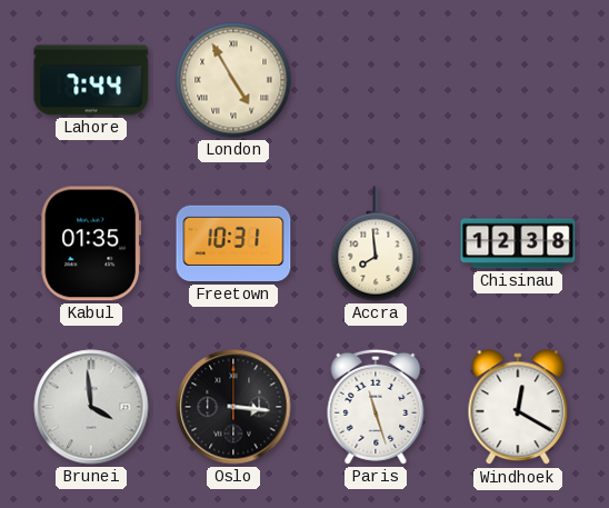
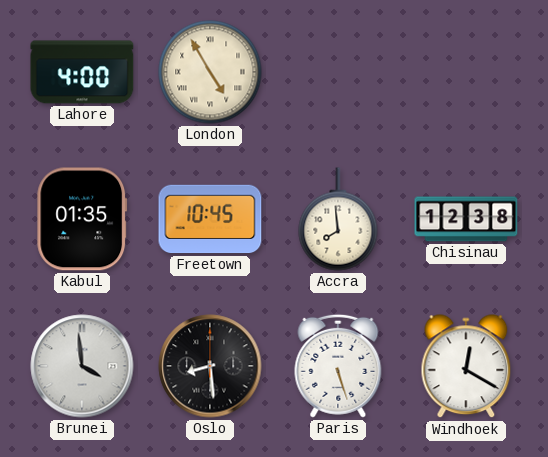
Lahore: 7:44 -> 4:00
Freetown: 10:31 -> 10:45
Oslo: 3:16 -> 8:29
Paris: 11:27 -> 5:27
